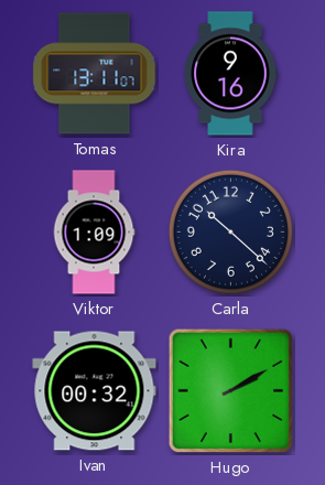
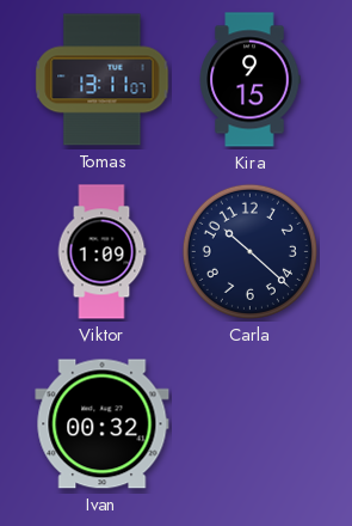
Kira: 9:16 -> 9:15
Hugo: 2:10 -> none
